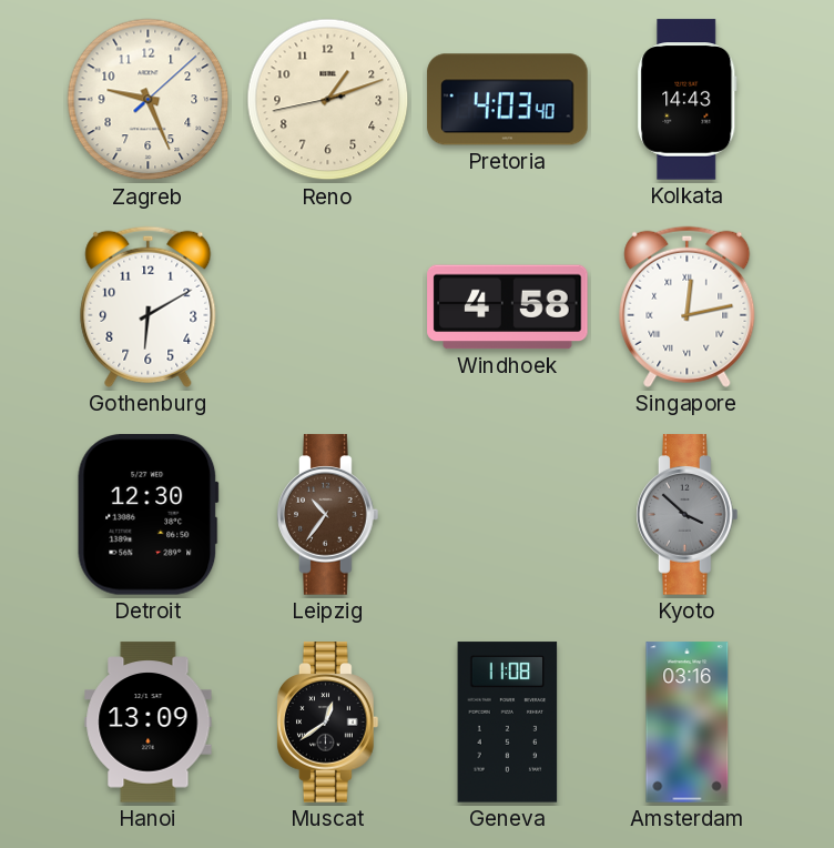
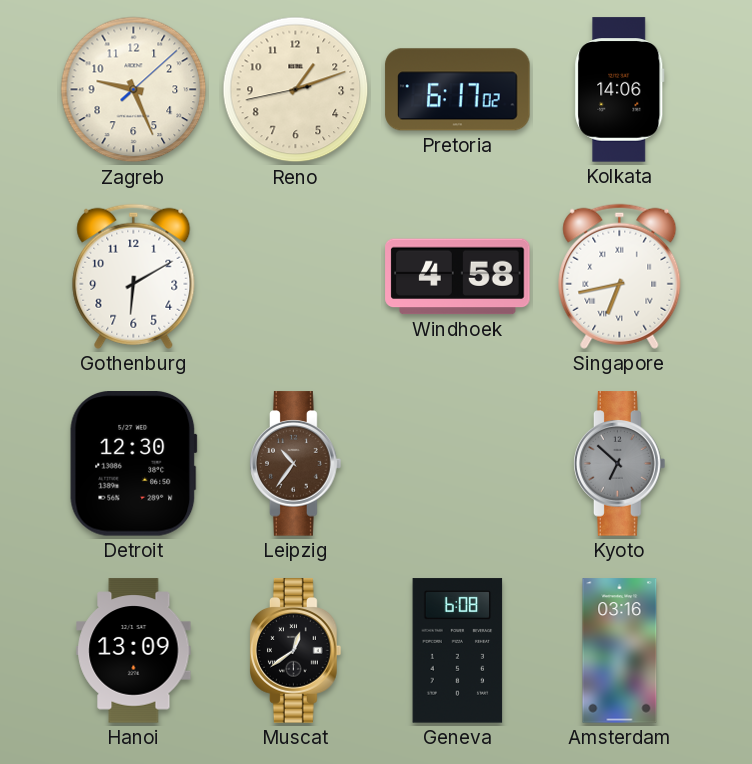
Pretoria: 4:03 -> 6:17
Kolkata: 14:43 -> 14:06
Singapore: 12:13 -> 6:43
Kyoto: 3:52 -> 6:52
Geneva: 11:08 -> 6:08
